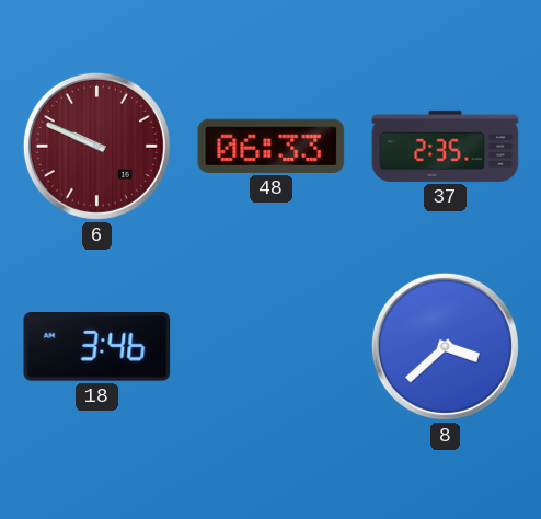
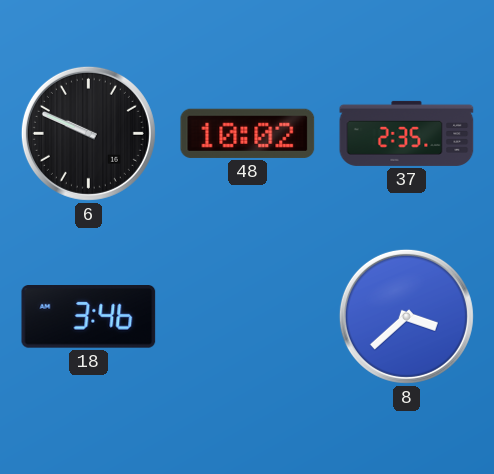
6 dial: burgundy -> black
48: 06:33 -> 10:02
